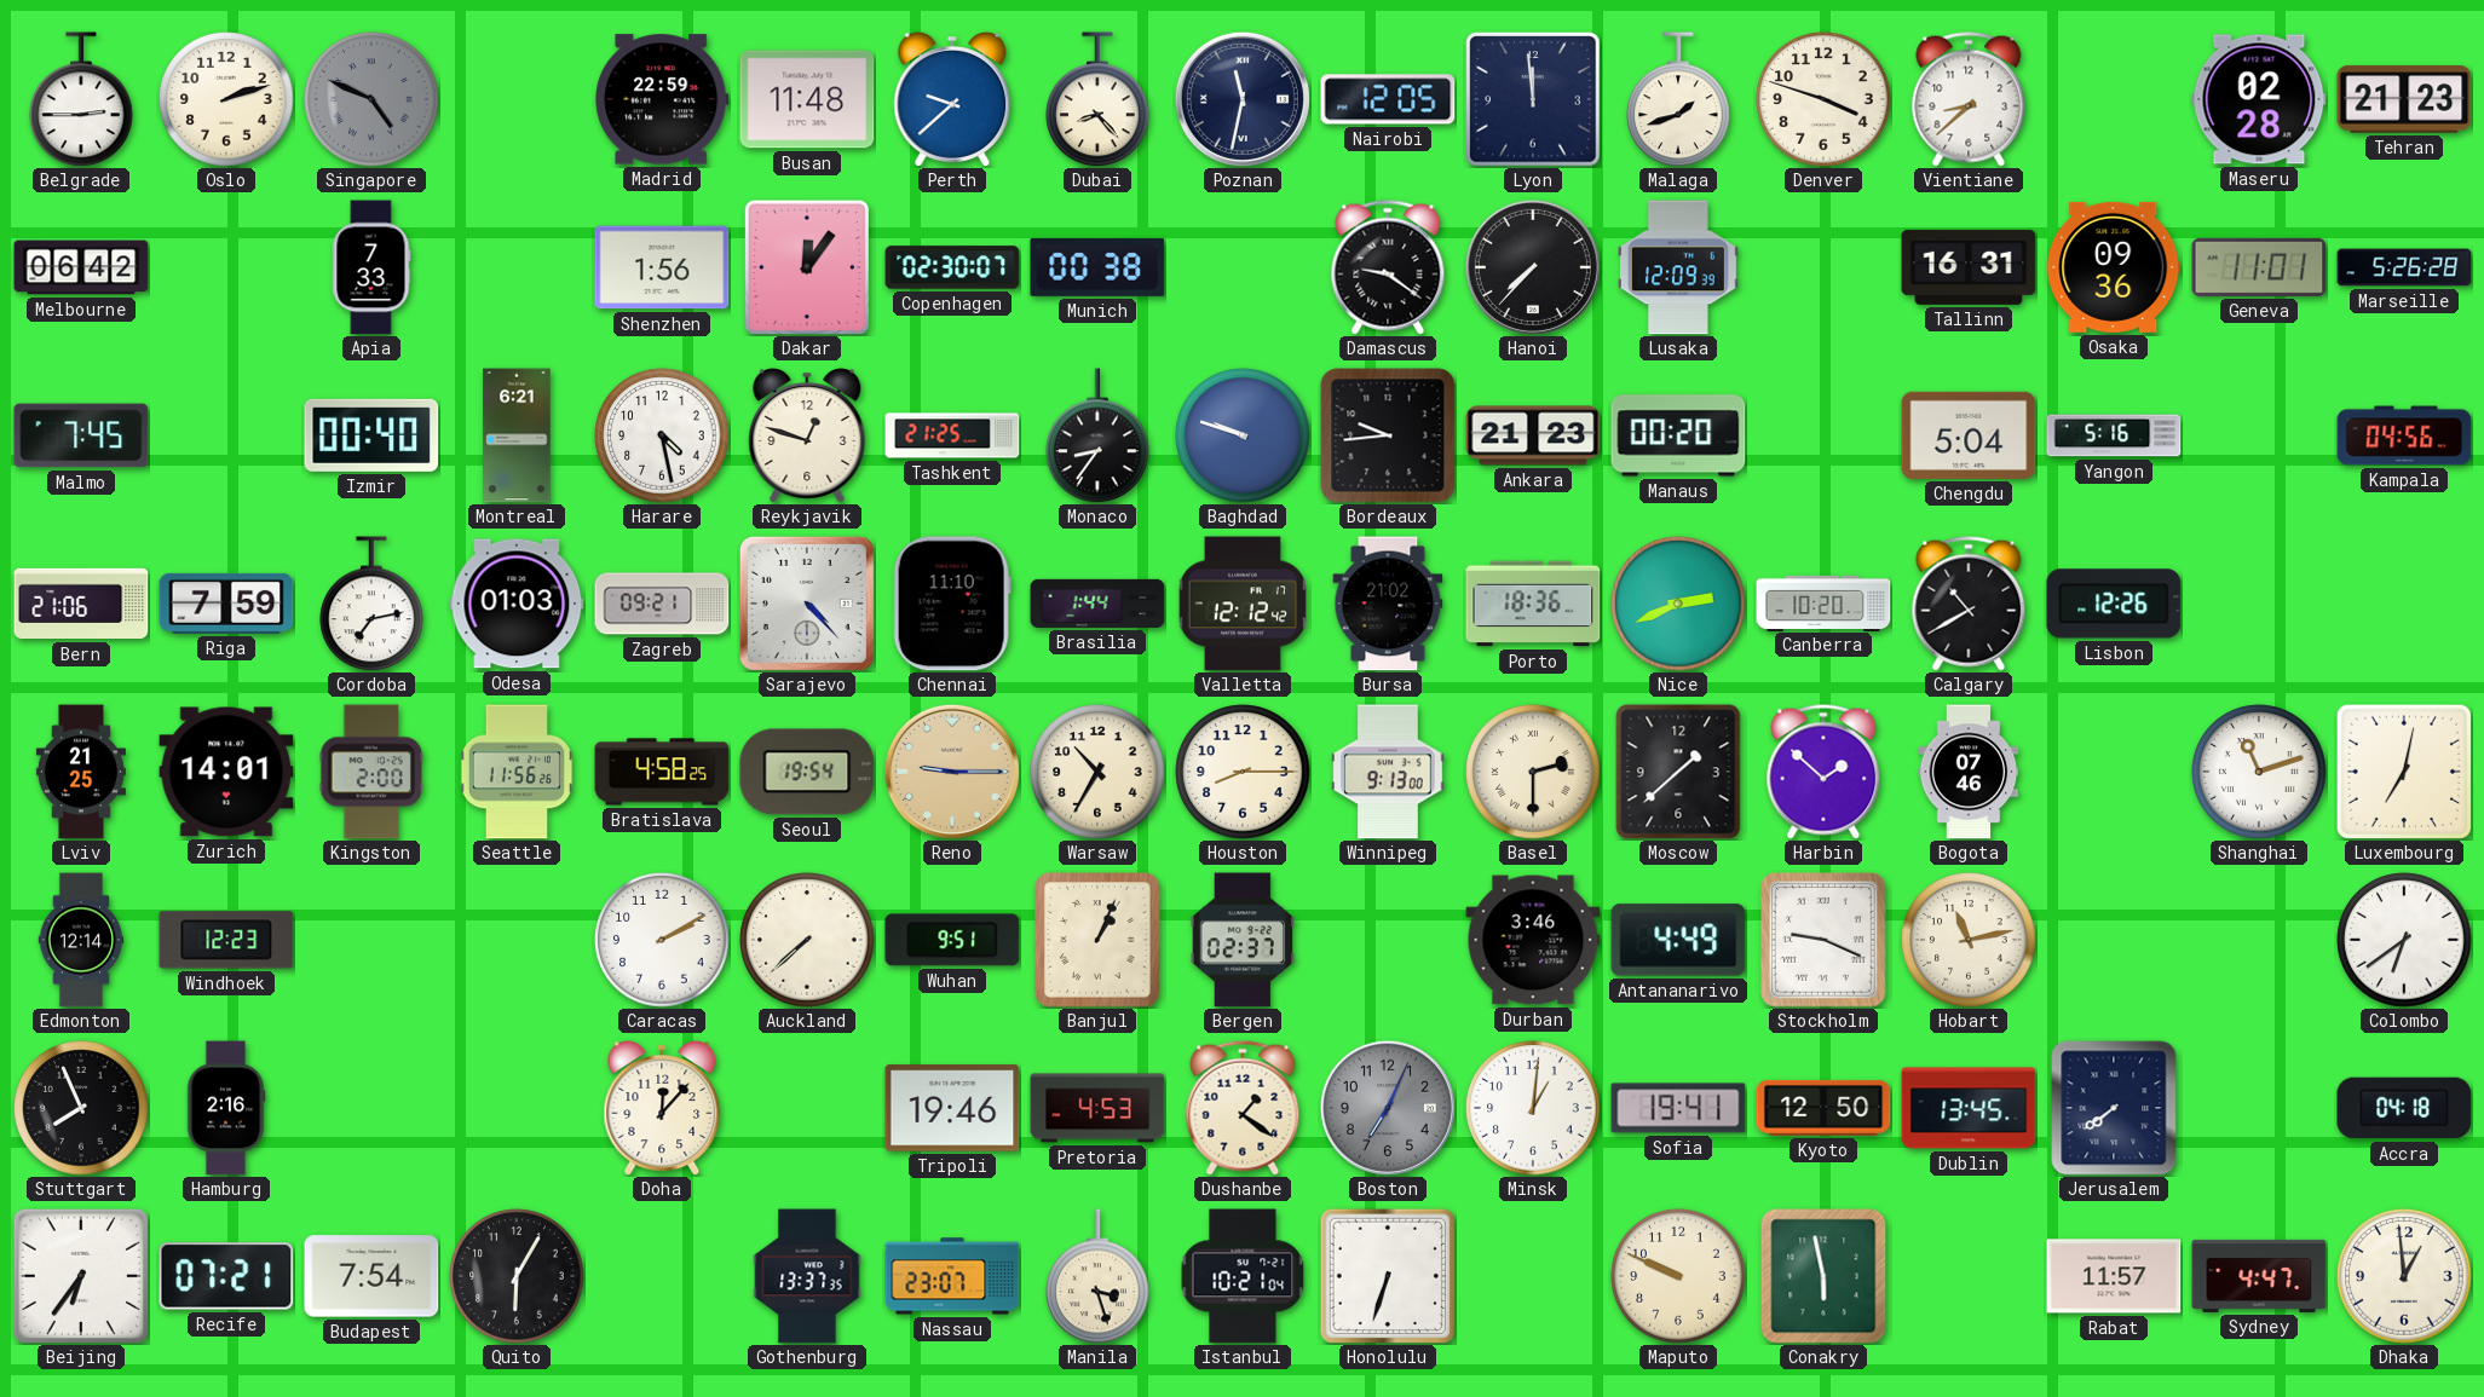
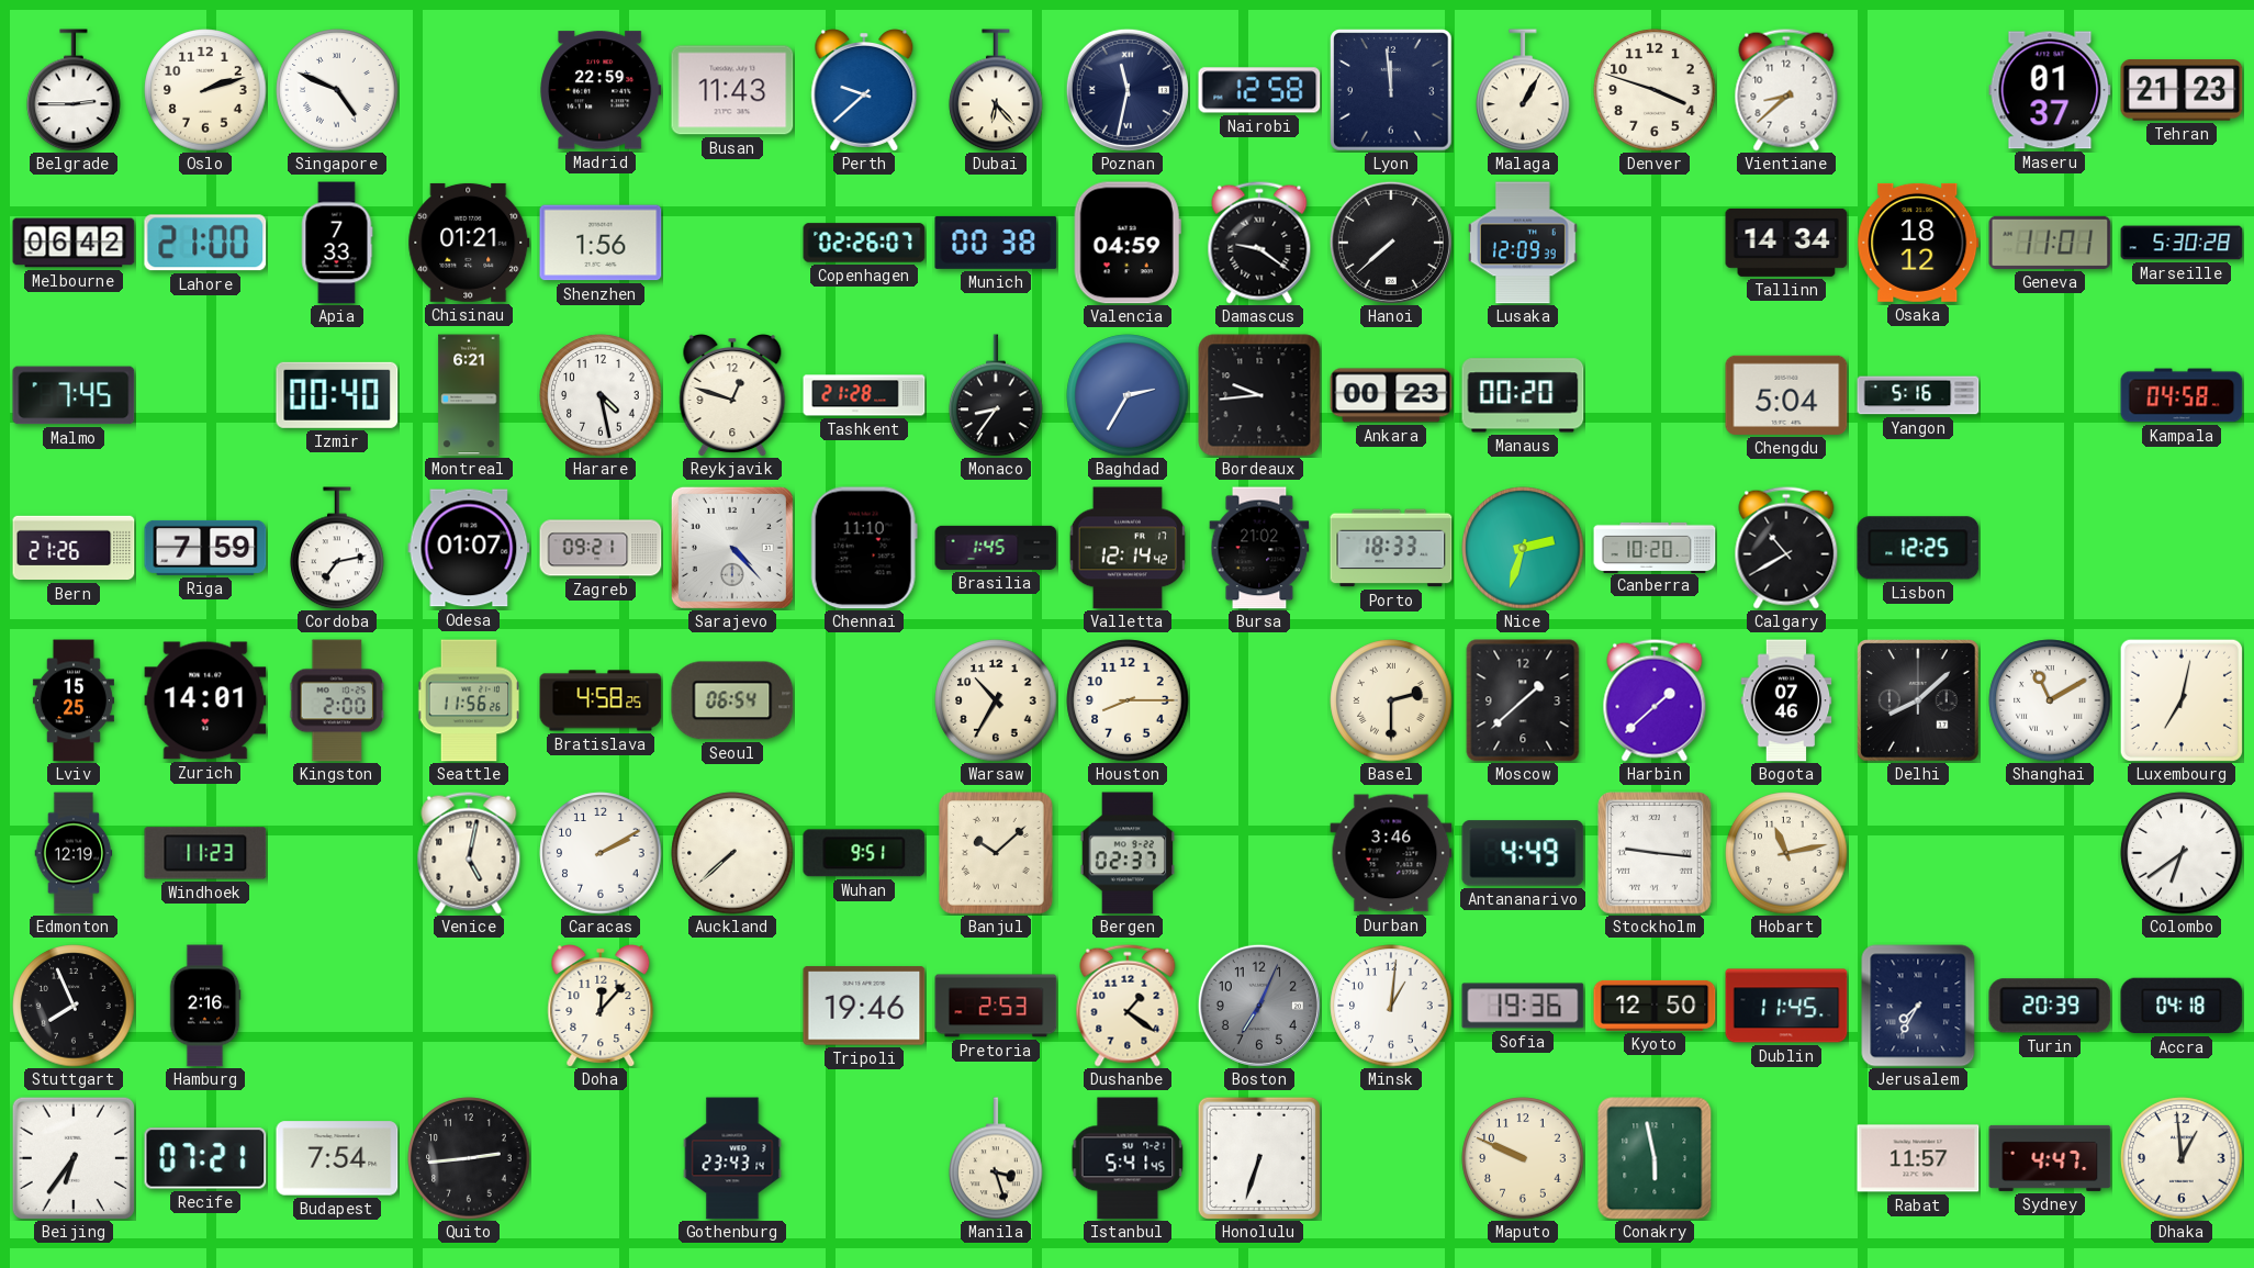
Singapore dial: grey -> white
Busan: 11:48 -> 11:43
Dubai: 8:23 -> 6:23
Nairobi: 12:05 -> 12:58
Malaga: 1:42 -> 1:05
Maseru: 02:28 -> 01:37
Lahore: none -> 21:00
Chisinau: none -> 01:21
Dakar: 12:06 -> none
Copenhagen: 02:30 -> 02:26
Valencia: none -> 04:59
Hanoi: 7:37 -> 7:38
Tallinn: 16:31 -> 14:34
Osaka: 09:36 -> 18:12
Marseille: 5:26 -> 5:30
Tashkent: 21:25 -> 21:28
Baghdad: 9:48 -> 2:35
Ankara: 21:23 -> 00:23
Kampala: 04:56 -> 04:58
Bern: 21:06 -> 21:26
Odesa: 01:03 -> 01:07
Brasilia: 1:44 -> 1:45
Valletta: 12:12 -> 12:14
Porto: 18:36 -> 18:33
Nice: 2:41 -> 2:33
Lisbon: 12:26 -> 12:25
Lviv: 21:25 -> 15:25
Seoul: 19:54 -> 06:54
Reno: 9:15 -> none
Winnipeg: 9:13 -> none
Harbin: 1:52 -> 1:38
Delhi: none -> 8:08
Shanghai: 11:12 -> 11:10
Edmonton: 12:14 -> 12:19
Windhoek: 12:23 -> 11:23
Venice: none -> 5:02
Banjul: 1:04 -> 10:08
Stockholm: 9:19 -> 9:16
Pretoria: 4:53 -> 2:53
Sofia: 19:41 -> 19:36
Dublin: 13:45 -> 11:45
Jerusalem: 7:39 -> 7:35
Turin: none -> 20:39
Quito: 6:05 -> 2:44
Gothenburg: 13:37 -> 23:43
Nassau: 23:07 -> none
Istanbul: 10:21 -> 5:41
